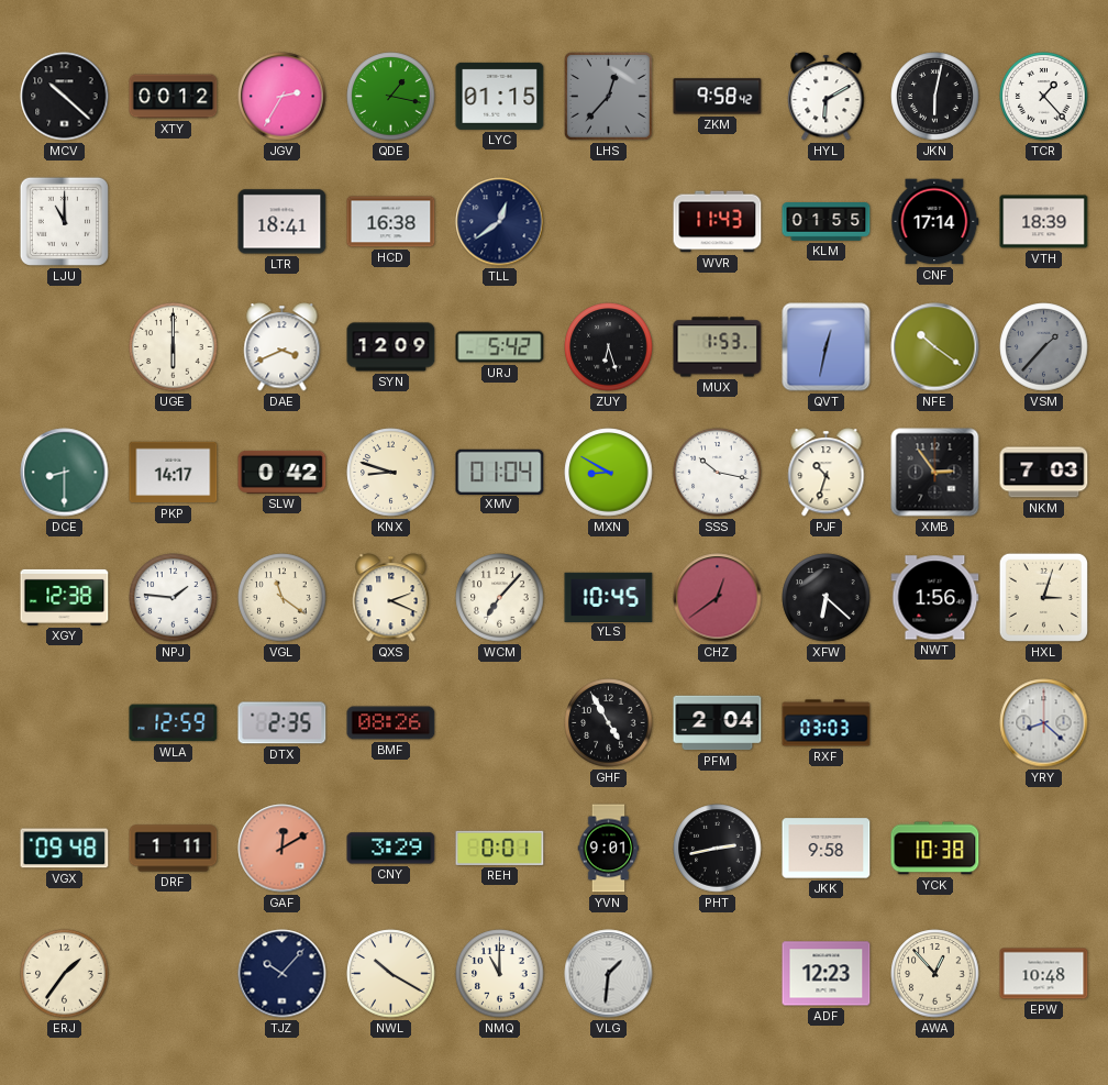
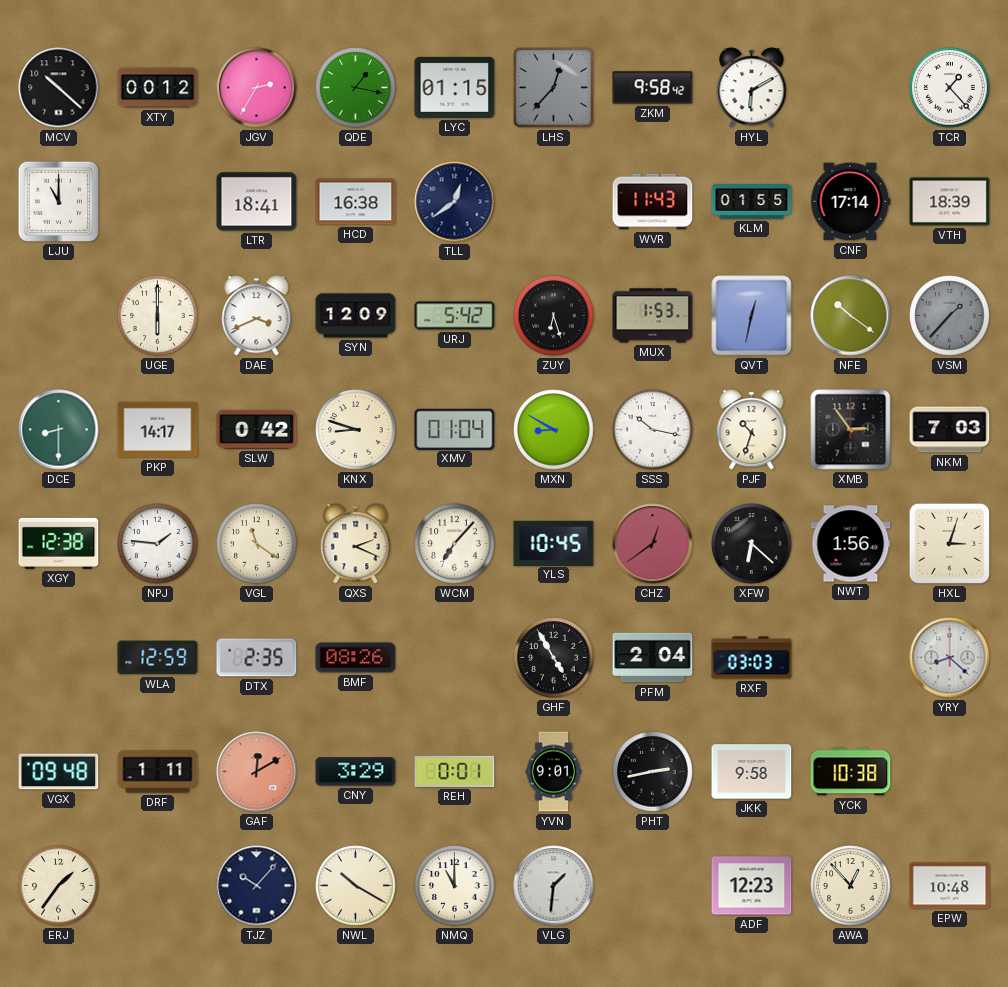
JKN: 6:02 -> none
